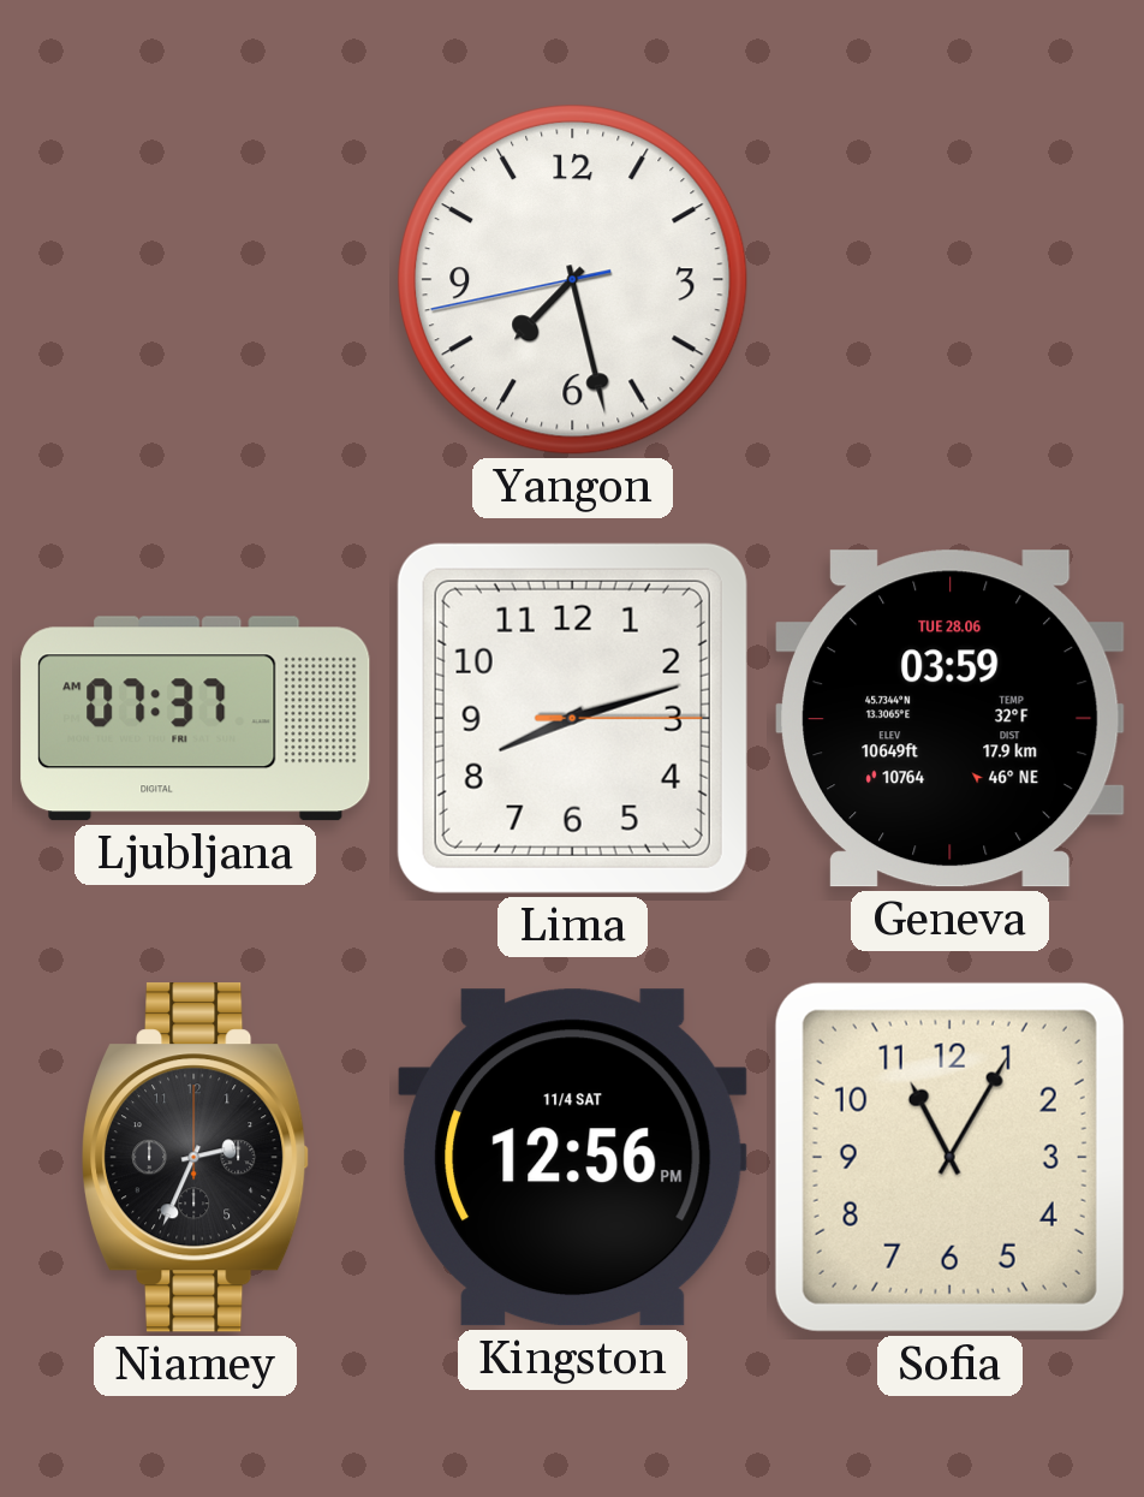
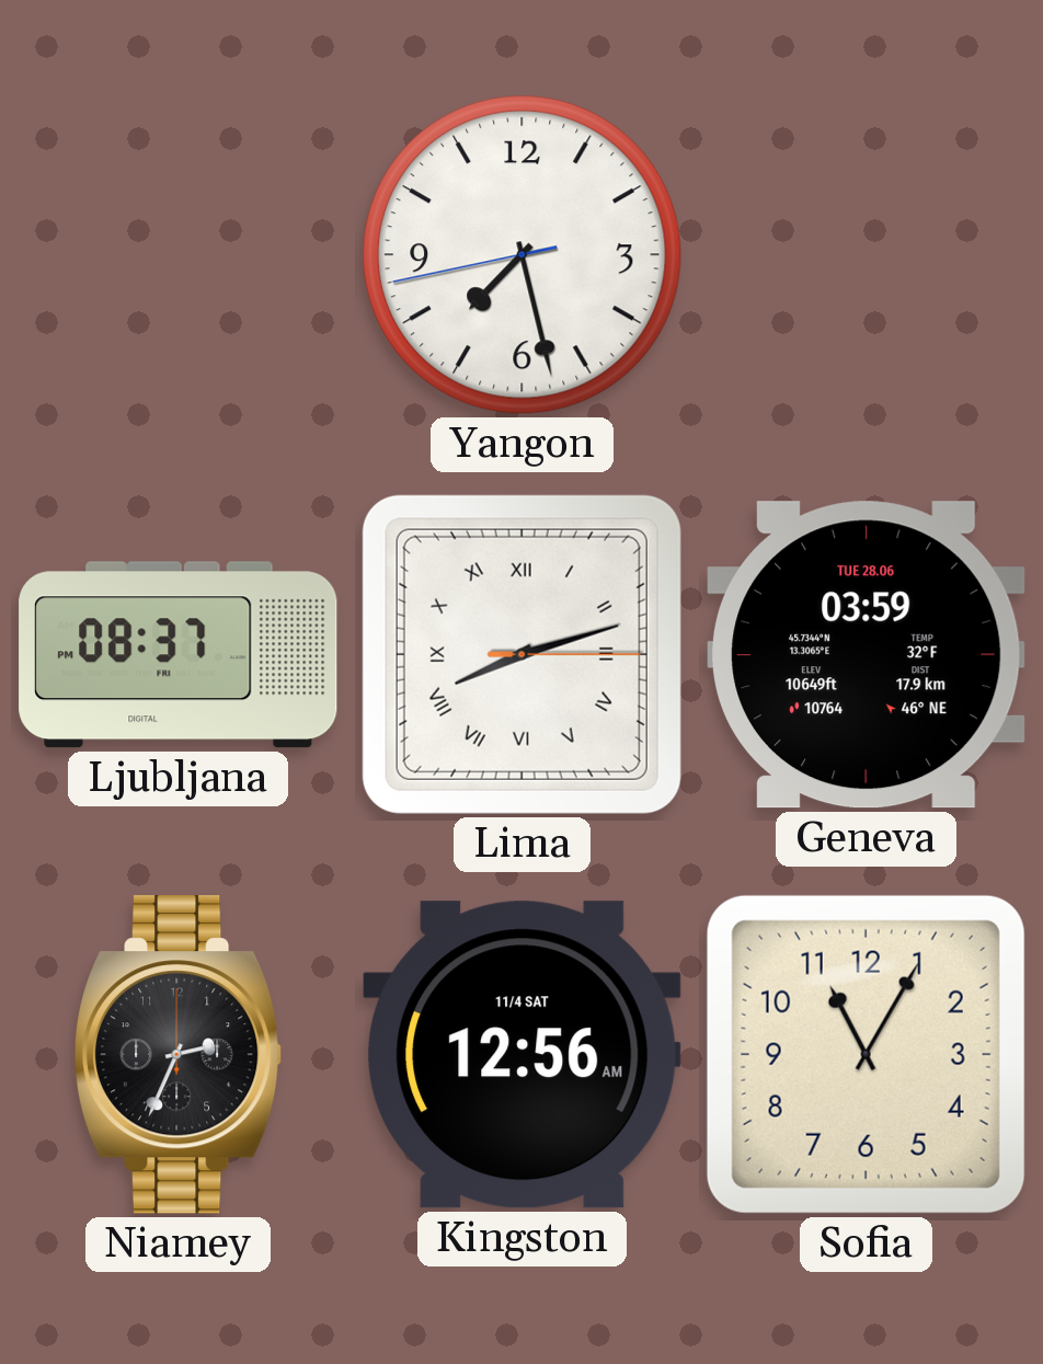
Ljubljana: 07:37 -> 08:37
Lima numerals: Arabic -> Roman
Kingston: 12:56 PM -> 12:56 AM
